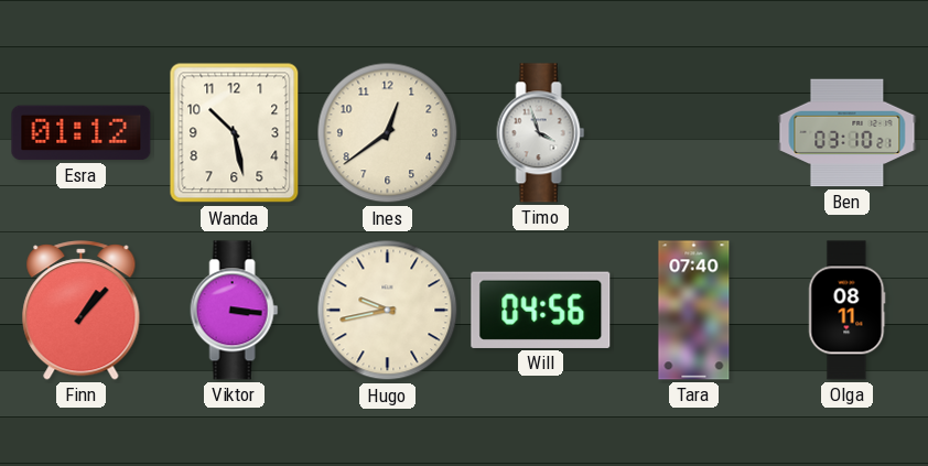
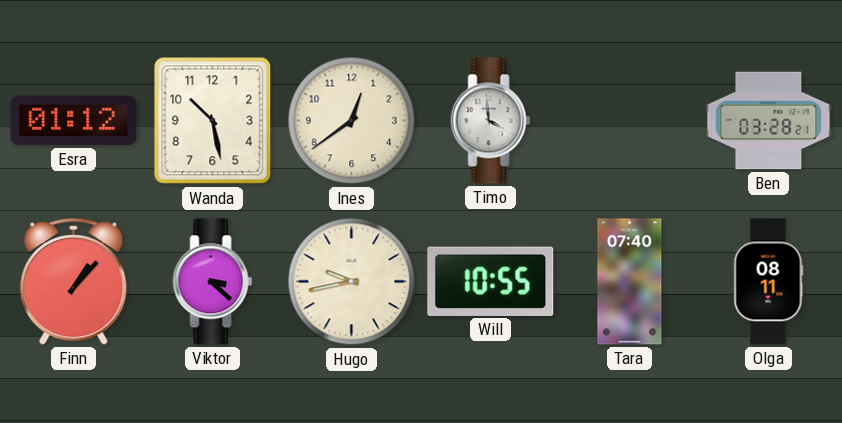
Timo: 3:57 -> 3:59
Ben: 03:10 -> 03:28
Viktor: 3:16 -> 3:22
Will: 04:56 -> 10:55
